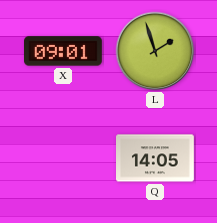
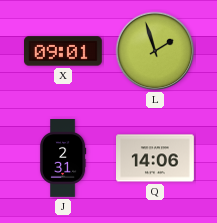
J: none -> 2:31
Q: 14:05 -> 14:06
